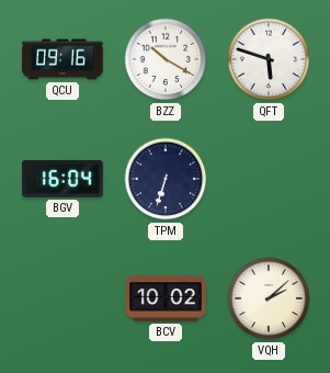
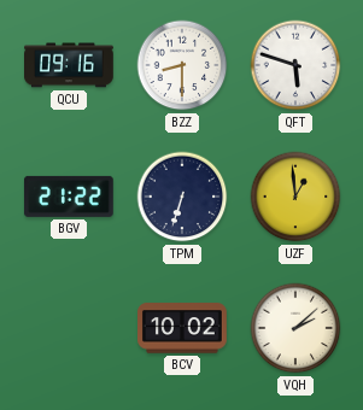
BZZ: 10:20 -> 8:30
BGV: 16:04 -> 21:22
UZF: none -> 12:59
